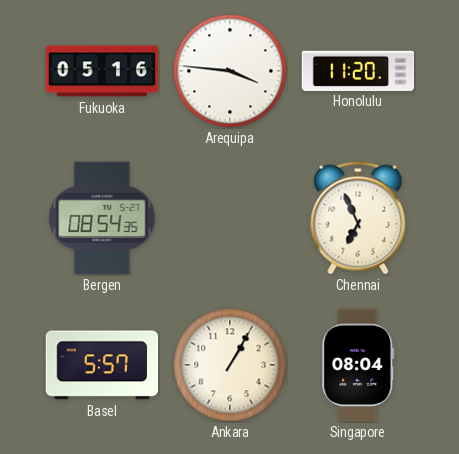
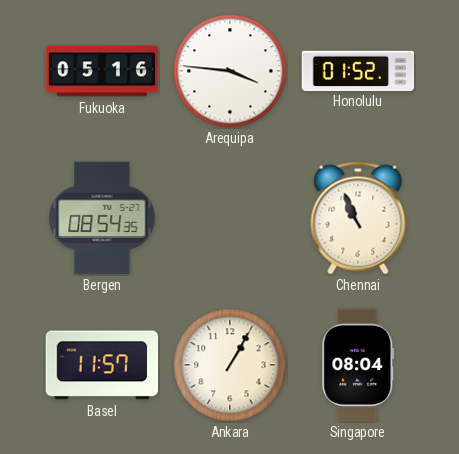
Honolulu: 11:20 -> 01:52
Chennai: 6:56 -> 10:56
Basel: 5:57 -> 11:57
